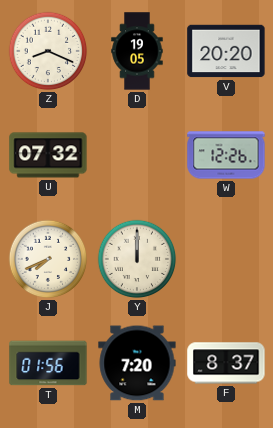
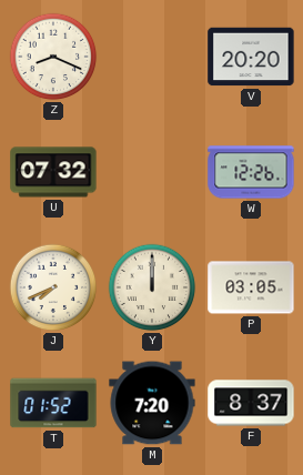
D: 19:05 -> none
P: none -> 03:05
T: 01:56 -> 01:52
